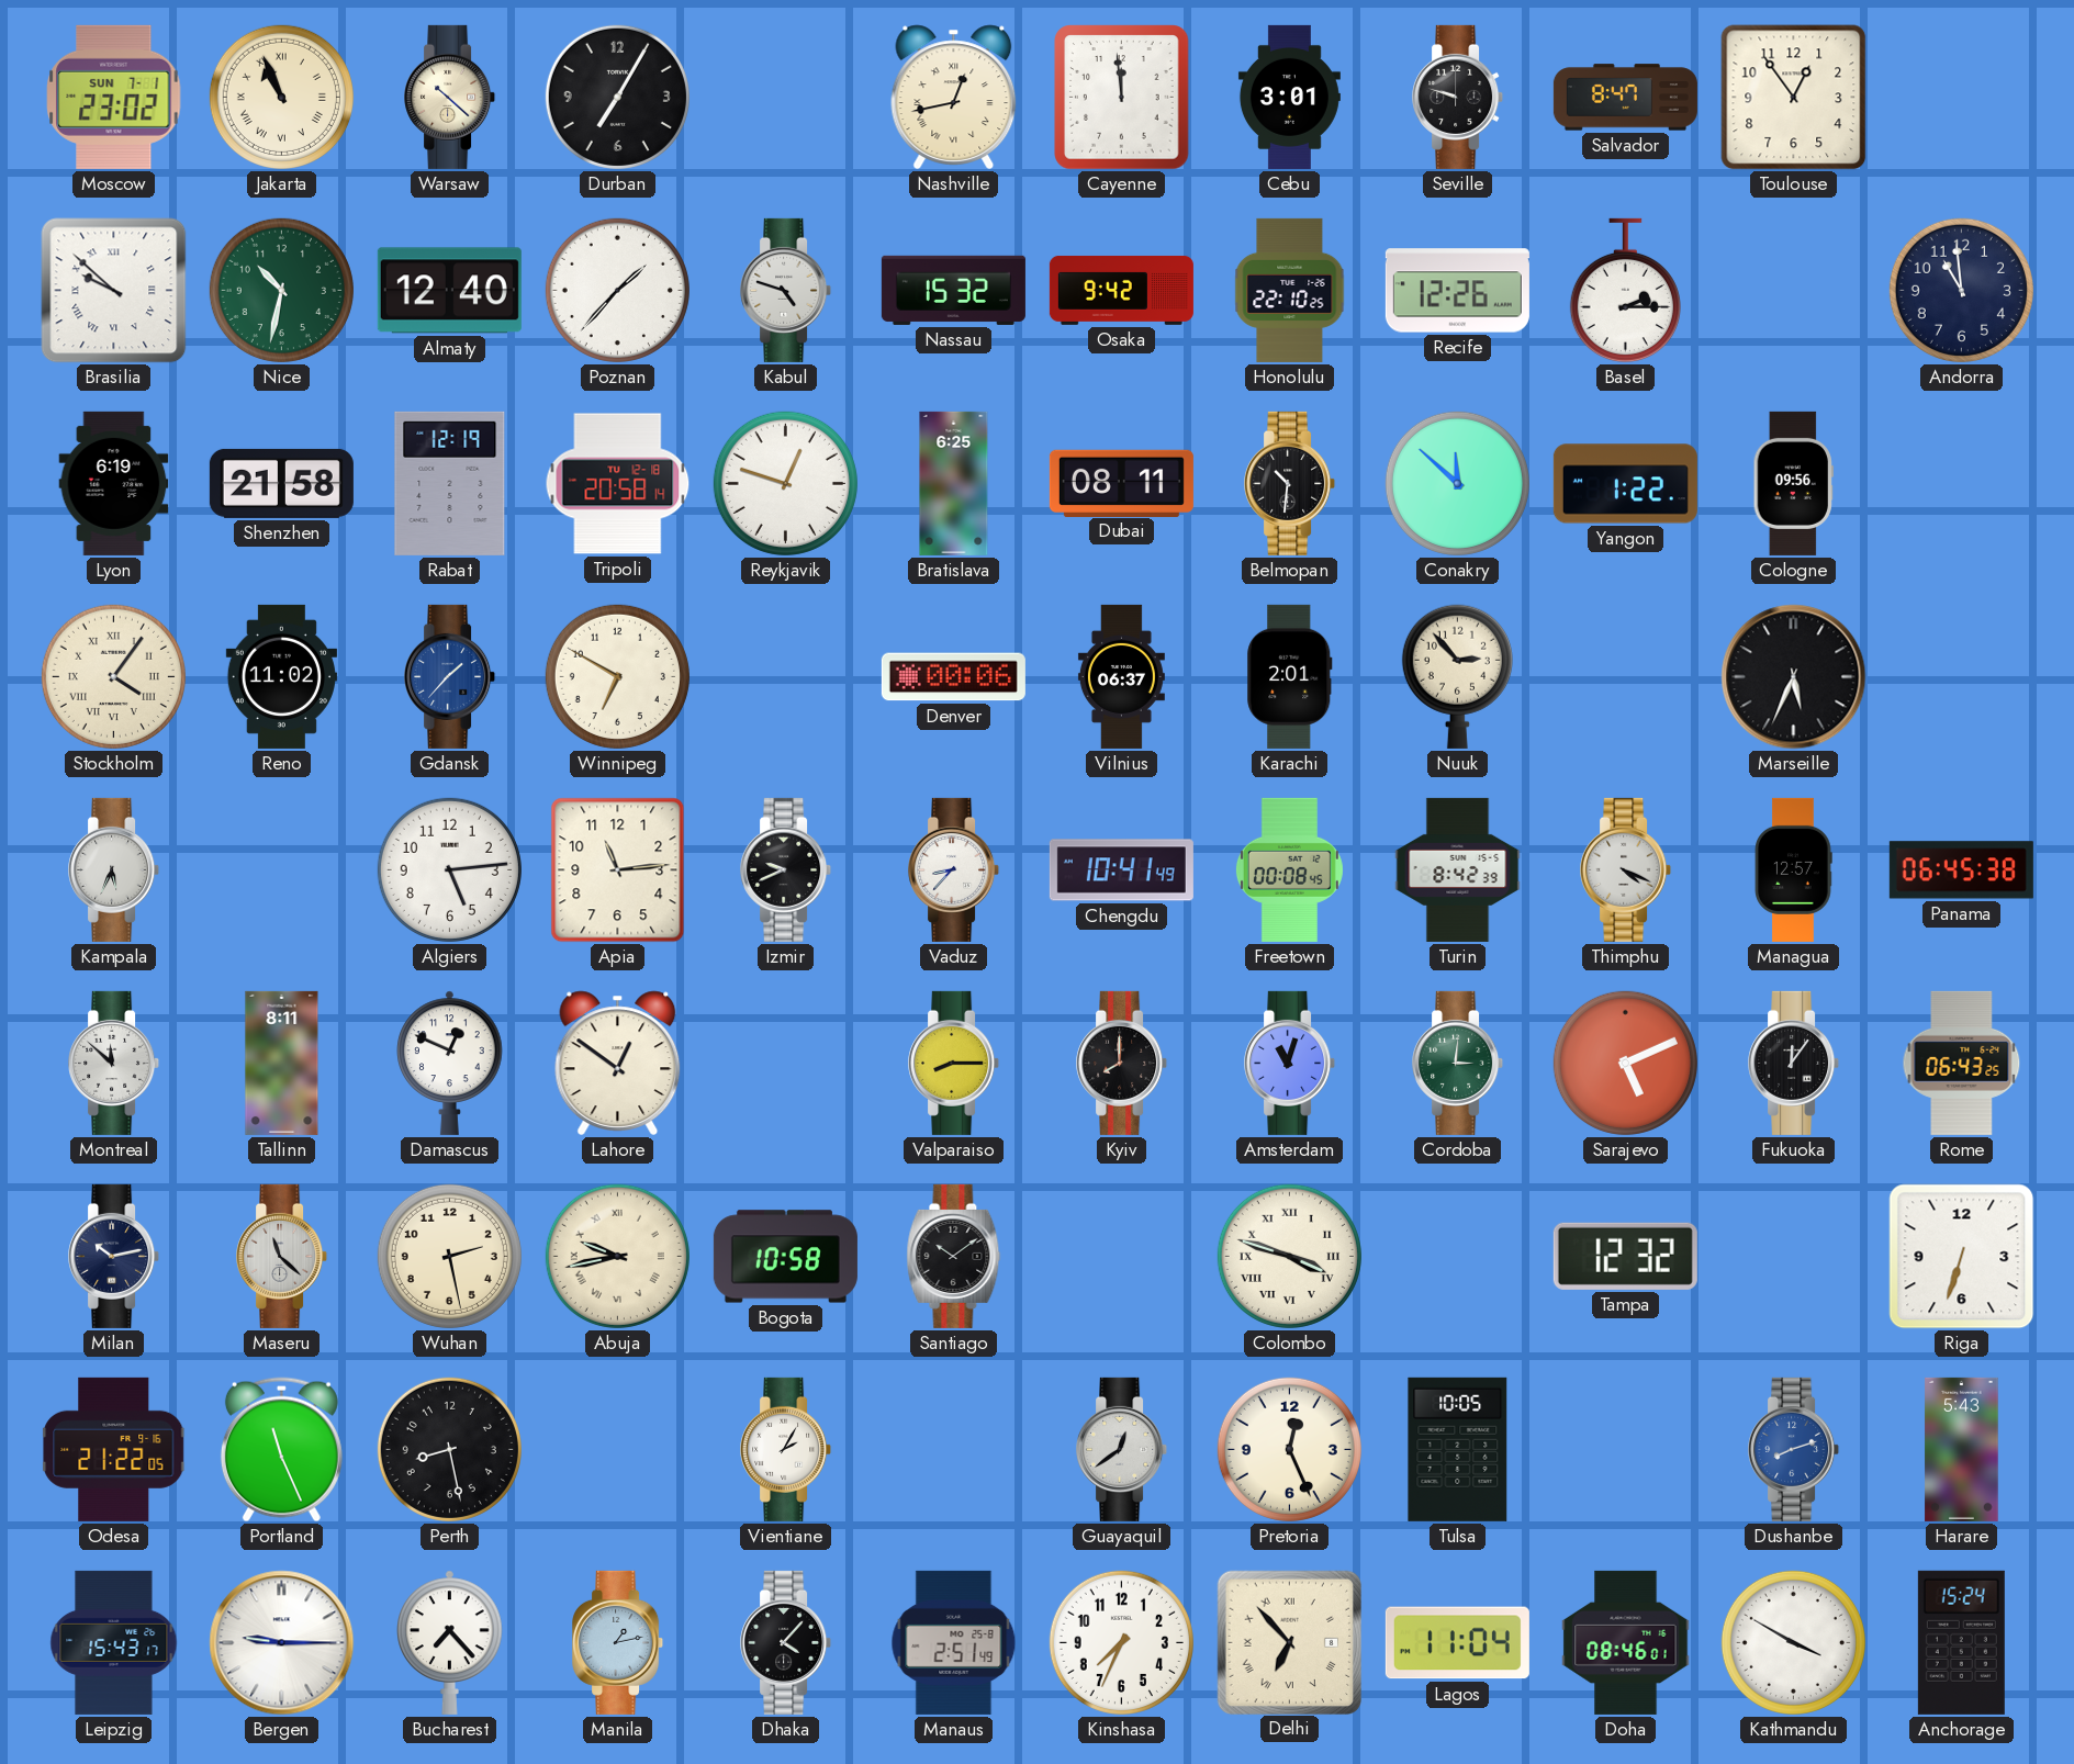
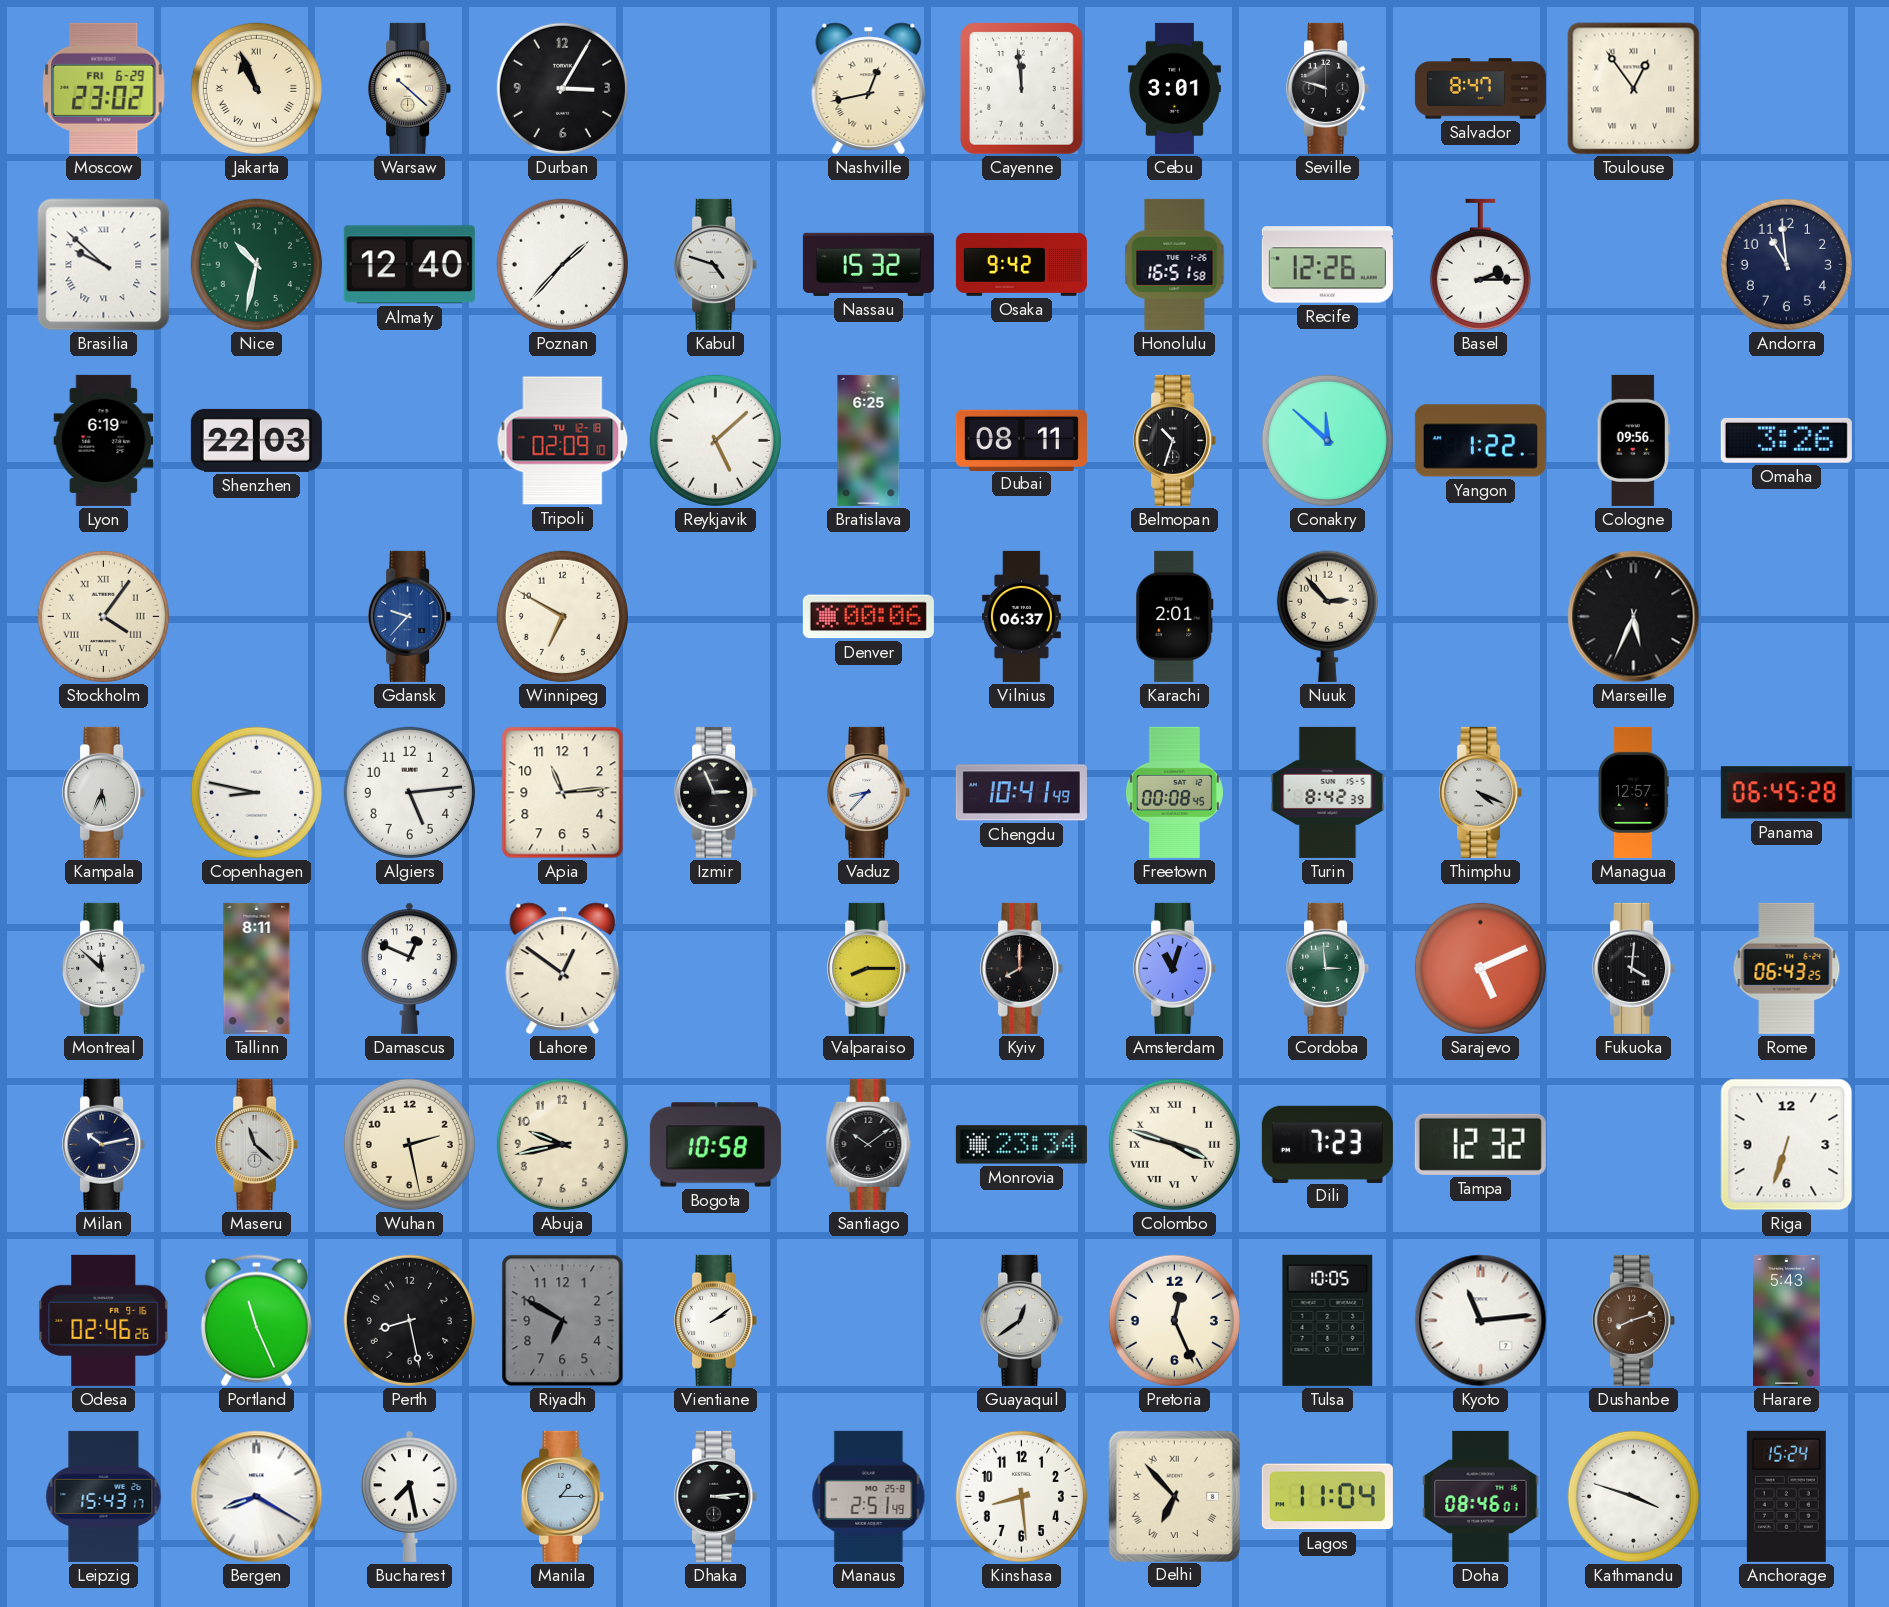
Moscow date: SUN 7-1 -> FRI 6-29
Durban: 7:05 -> 3:05
Toulouse numerals: Arabic -> Roman
Honolulu: 22:10 -> 16:51
Shenzhen: 21:58 -> 22:03
Rabat: 12:19 -> none
Tripoli: 20:58 -> 02:09
Reykjavik: 12:48 -> 5:08
Belmopan: 10:31 -> 10:33
Omaha: none -> 3:26
Reno: 11:02 -> none
Gdansk: 1:37 -> 9:37
Copenhagen: none -> 8:47
Izmir: 9:41 -> 2:56
Panama: 06:45:38 -> 06:45:28
Cordoba: 3:01 -> 2:59
Fukuoka: 12:06 -> 4:01
Abuja numerals: Roman -> Arabic
Monrovia: none -> 23:34
Dili: none -> 7:23
Odesa: 21:22 -> 02:46
Riyadh: none -> 6:50
Vientiane: 2:05 -> 2:09
Kyoto: none -> 11:14
Dushanbe dial: blue -> brown
Bergen: 9:15 -> 8:20
Bucharest: 7:23 -> 7:28
Manila: 1:13 -> 1:15
Dhaka: 4:07 -> 3:14
Kinshasa: 7:34 -> 8:29
Kathmandu: 3:50 -> 3:48
